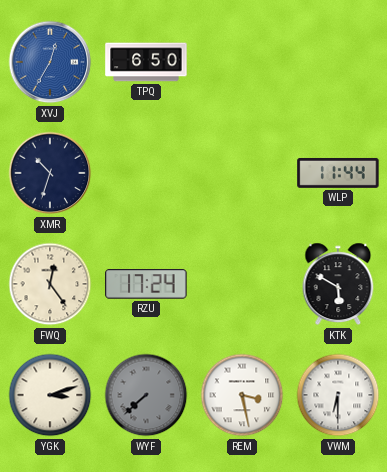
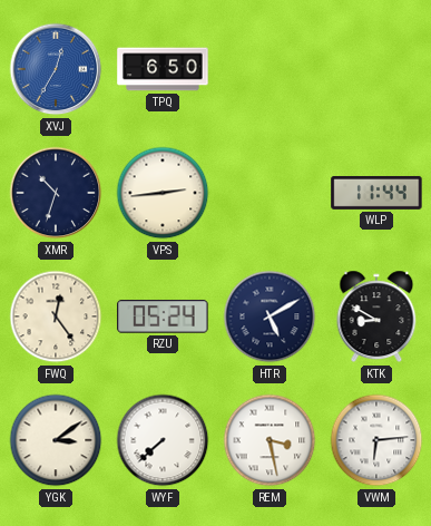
VPS: none -> 2:44
RZU: 17:24 -> 05:24
HTR: none -> 5:10
KTK: 5:50 -> 8:50
YGK: 3:12 -> 3:09
WYF dial: grey -> white
VWM: 6:30 -> 6:14
